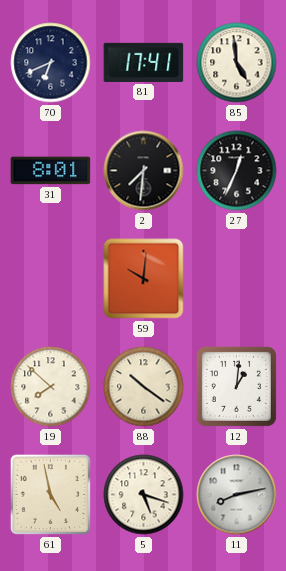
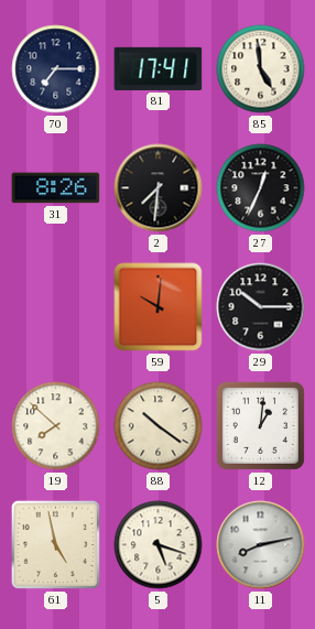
70: 6:41 -> 7:15
31: 8:01 -> 8:26
29: none -> 10:15
